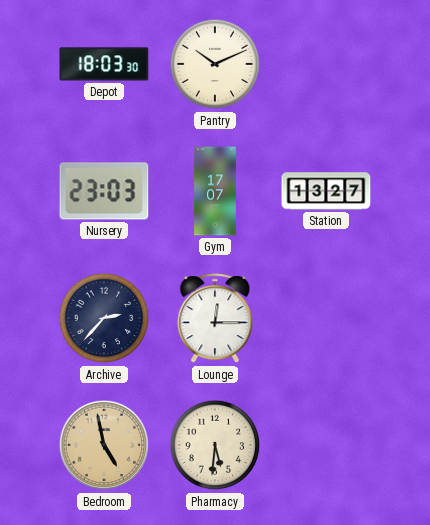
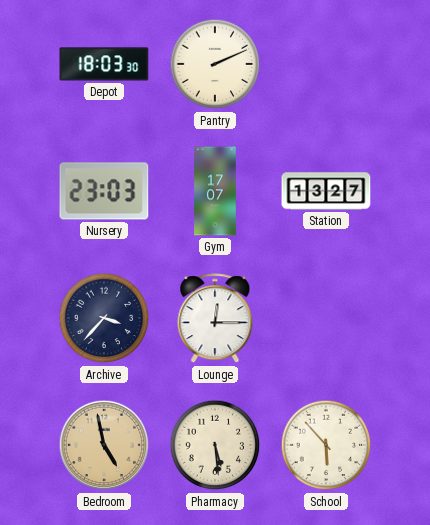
Pantry: 10:11 -> 2:11
Archive: 2:37 -> 3:37
Pharmacy: 5:31 -> 5:29
School: none -> 5:53
